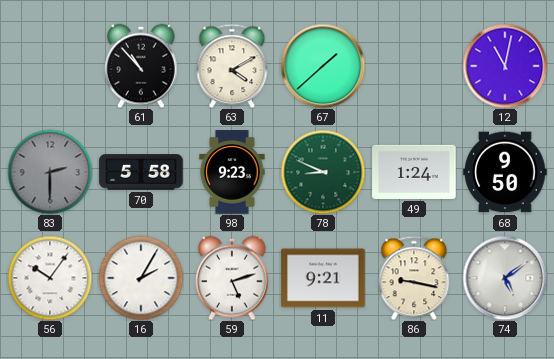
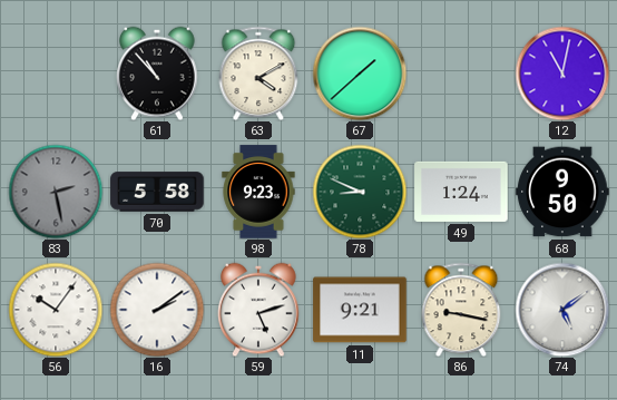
83: 2:30 -> 2:28
16: 2:05 -> 2:09
